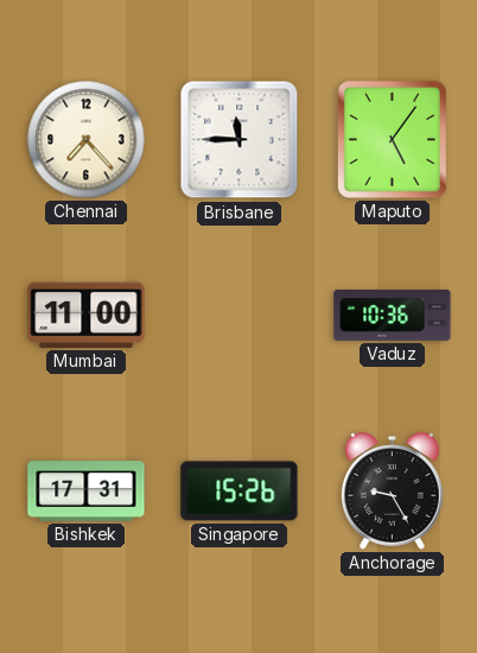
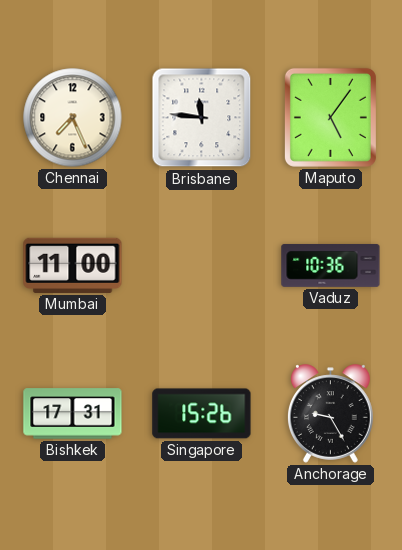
Chennai: 7:23 -> 7:26
Brisbane: 11:45 -> 11:46
